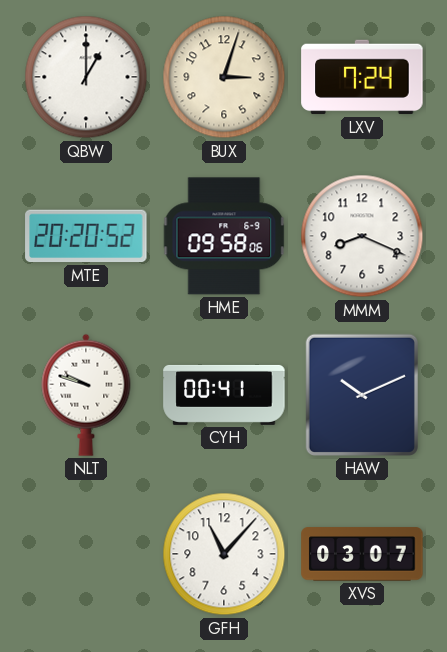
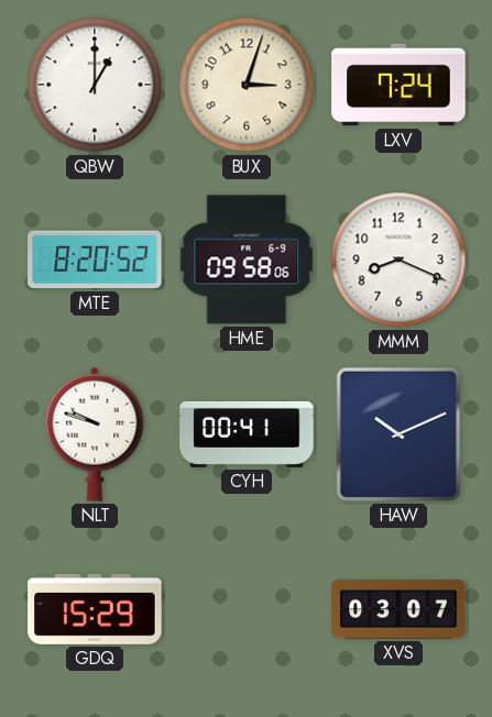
MTE: 20:20 -> 8:20
GDQ: none -> 15:29
GFH: 11:07 -> none
